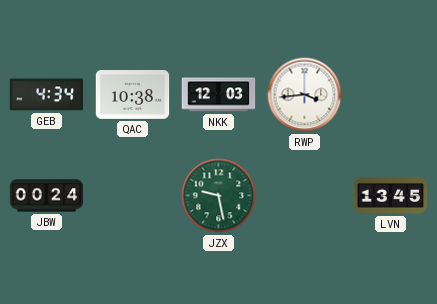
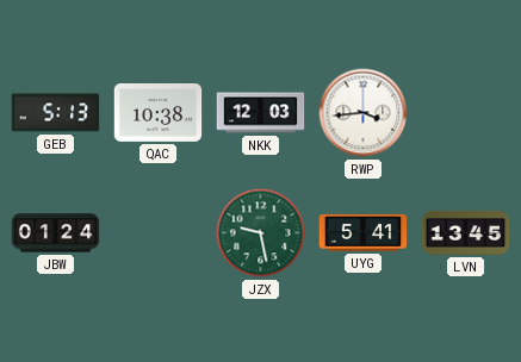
GEB: 4:34 -> 5:13
JBW: 00:24 -> 01:24
UYG: none -> 5:41
